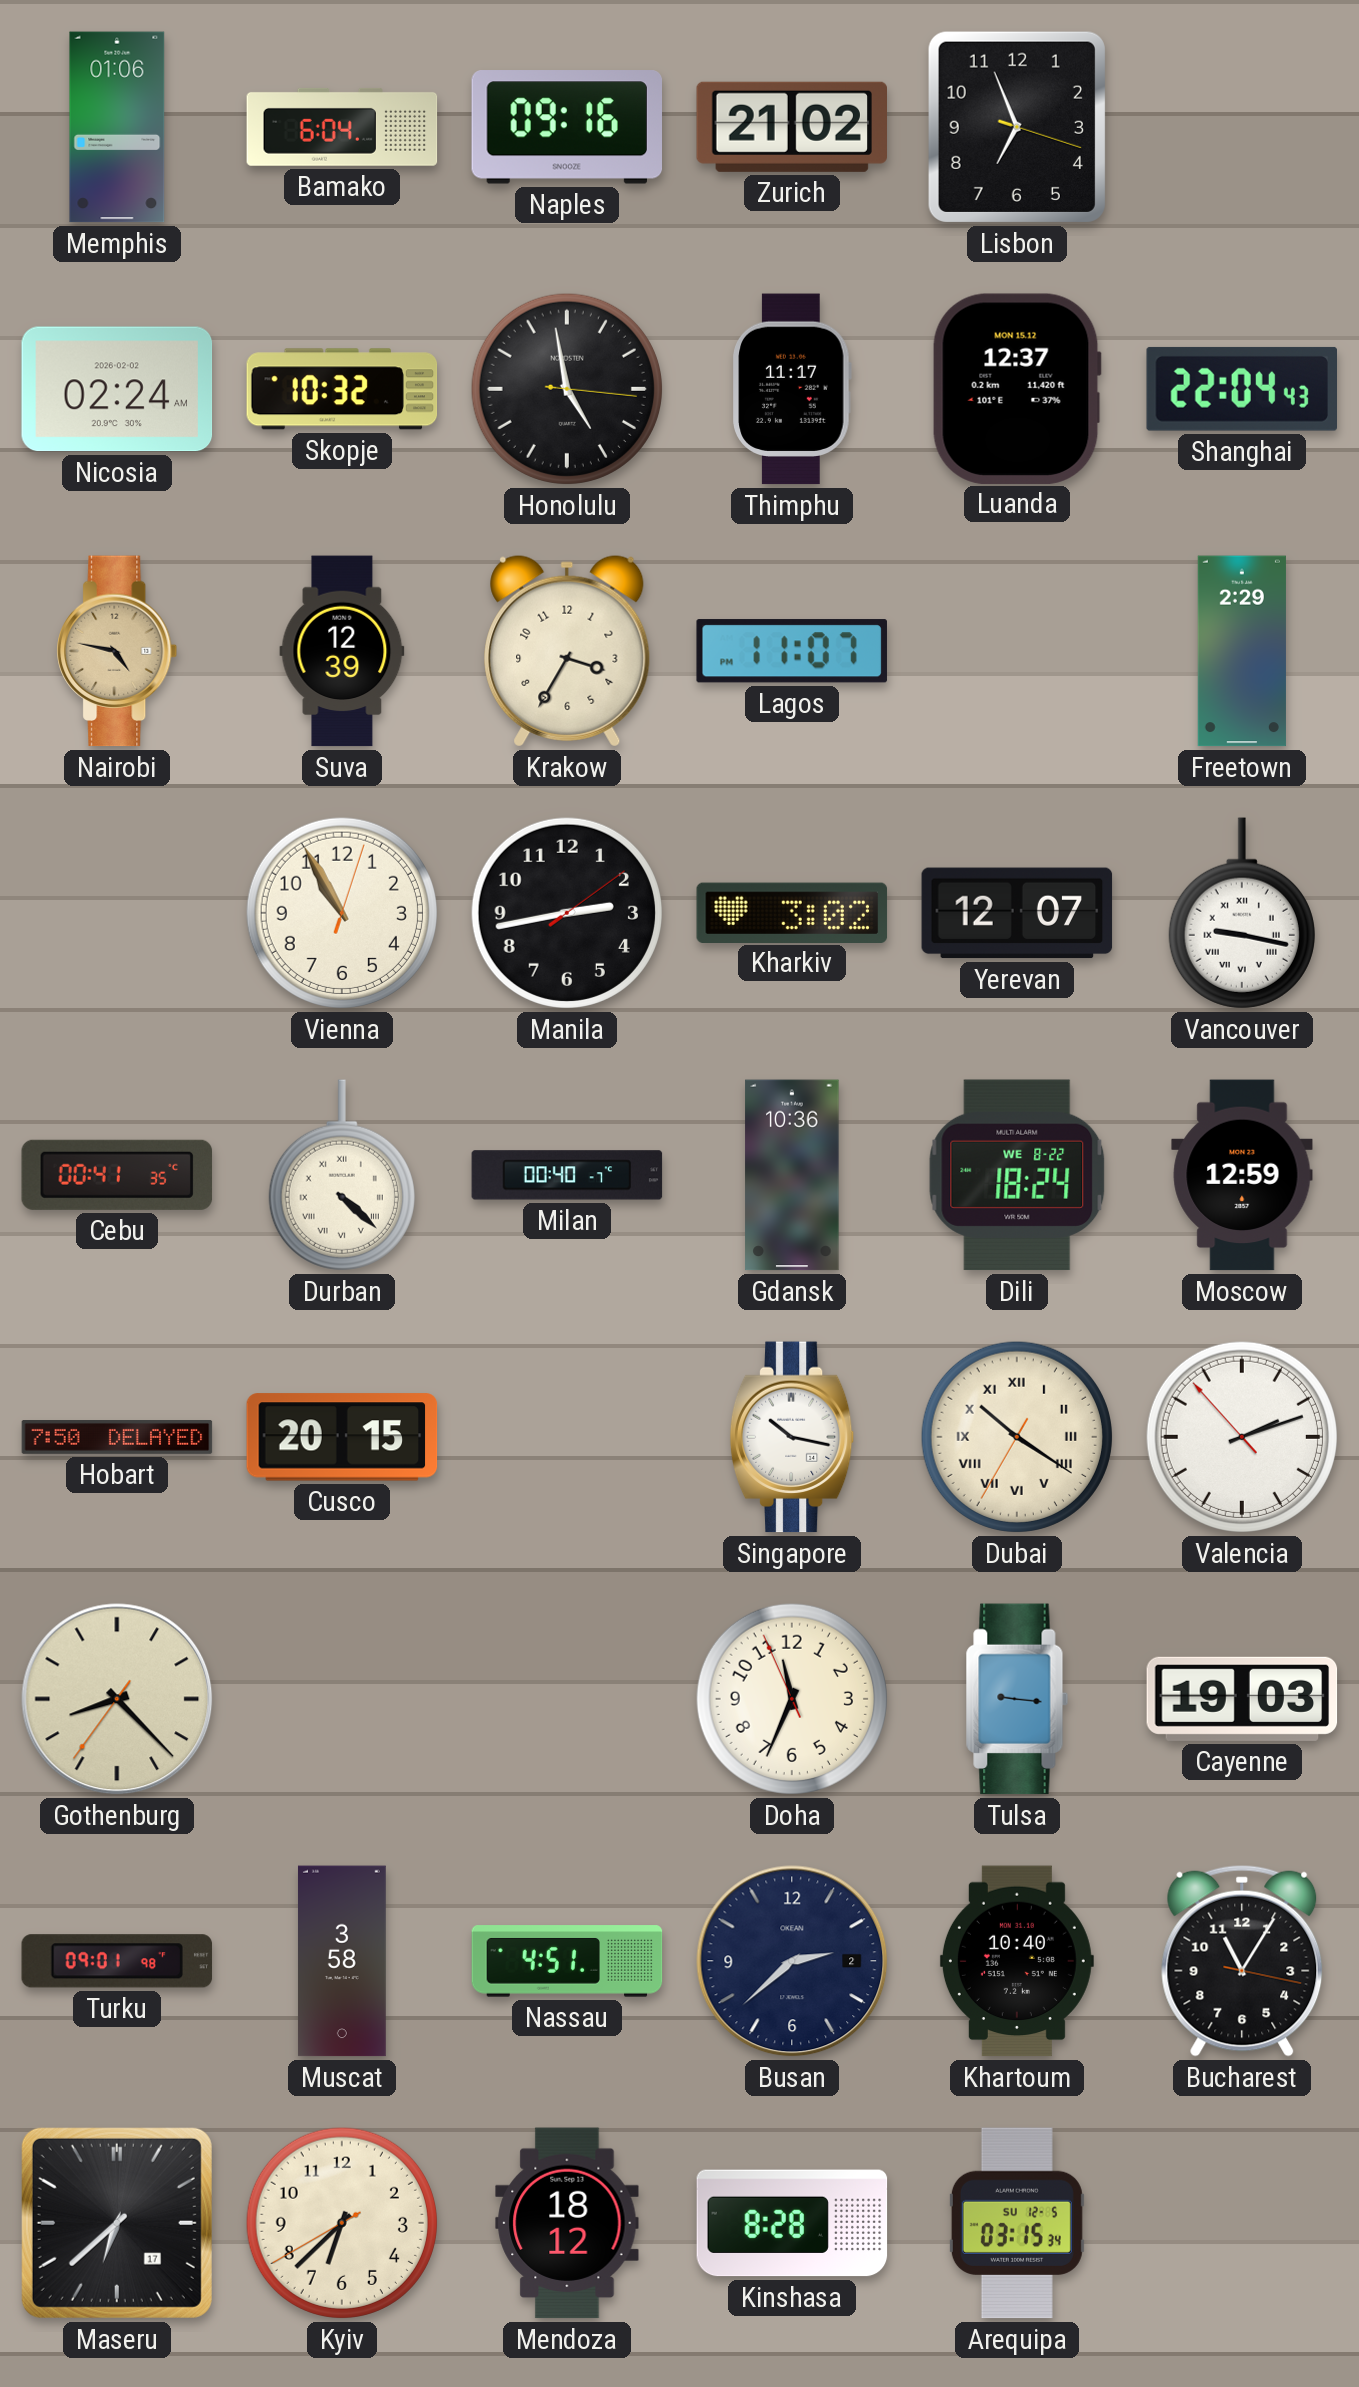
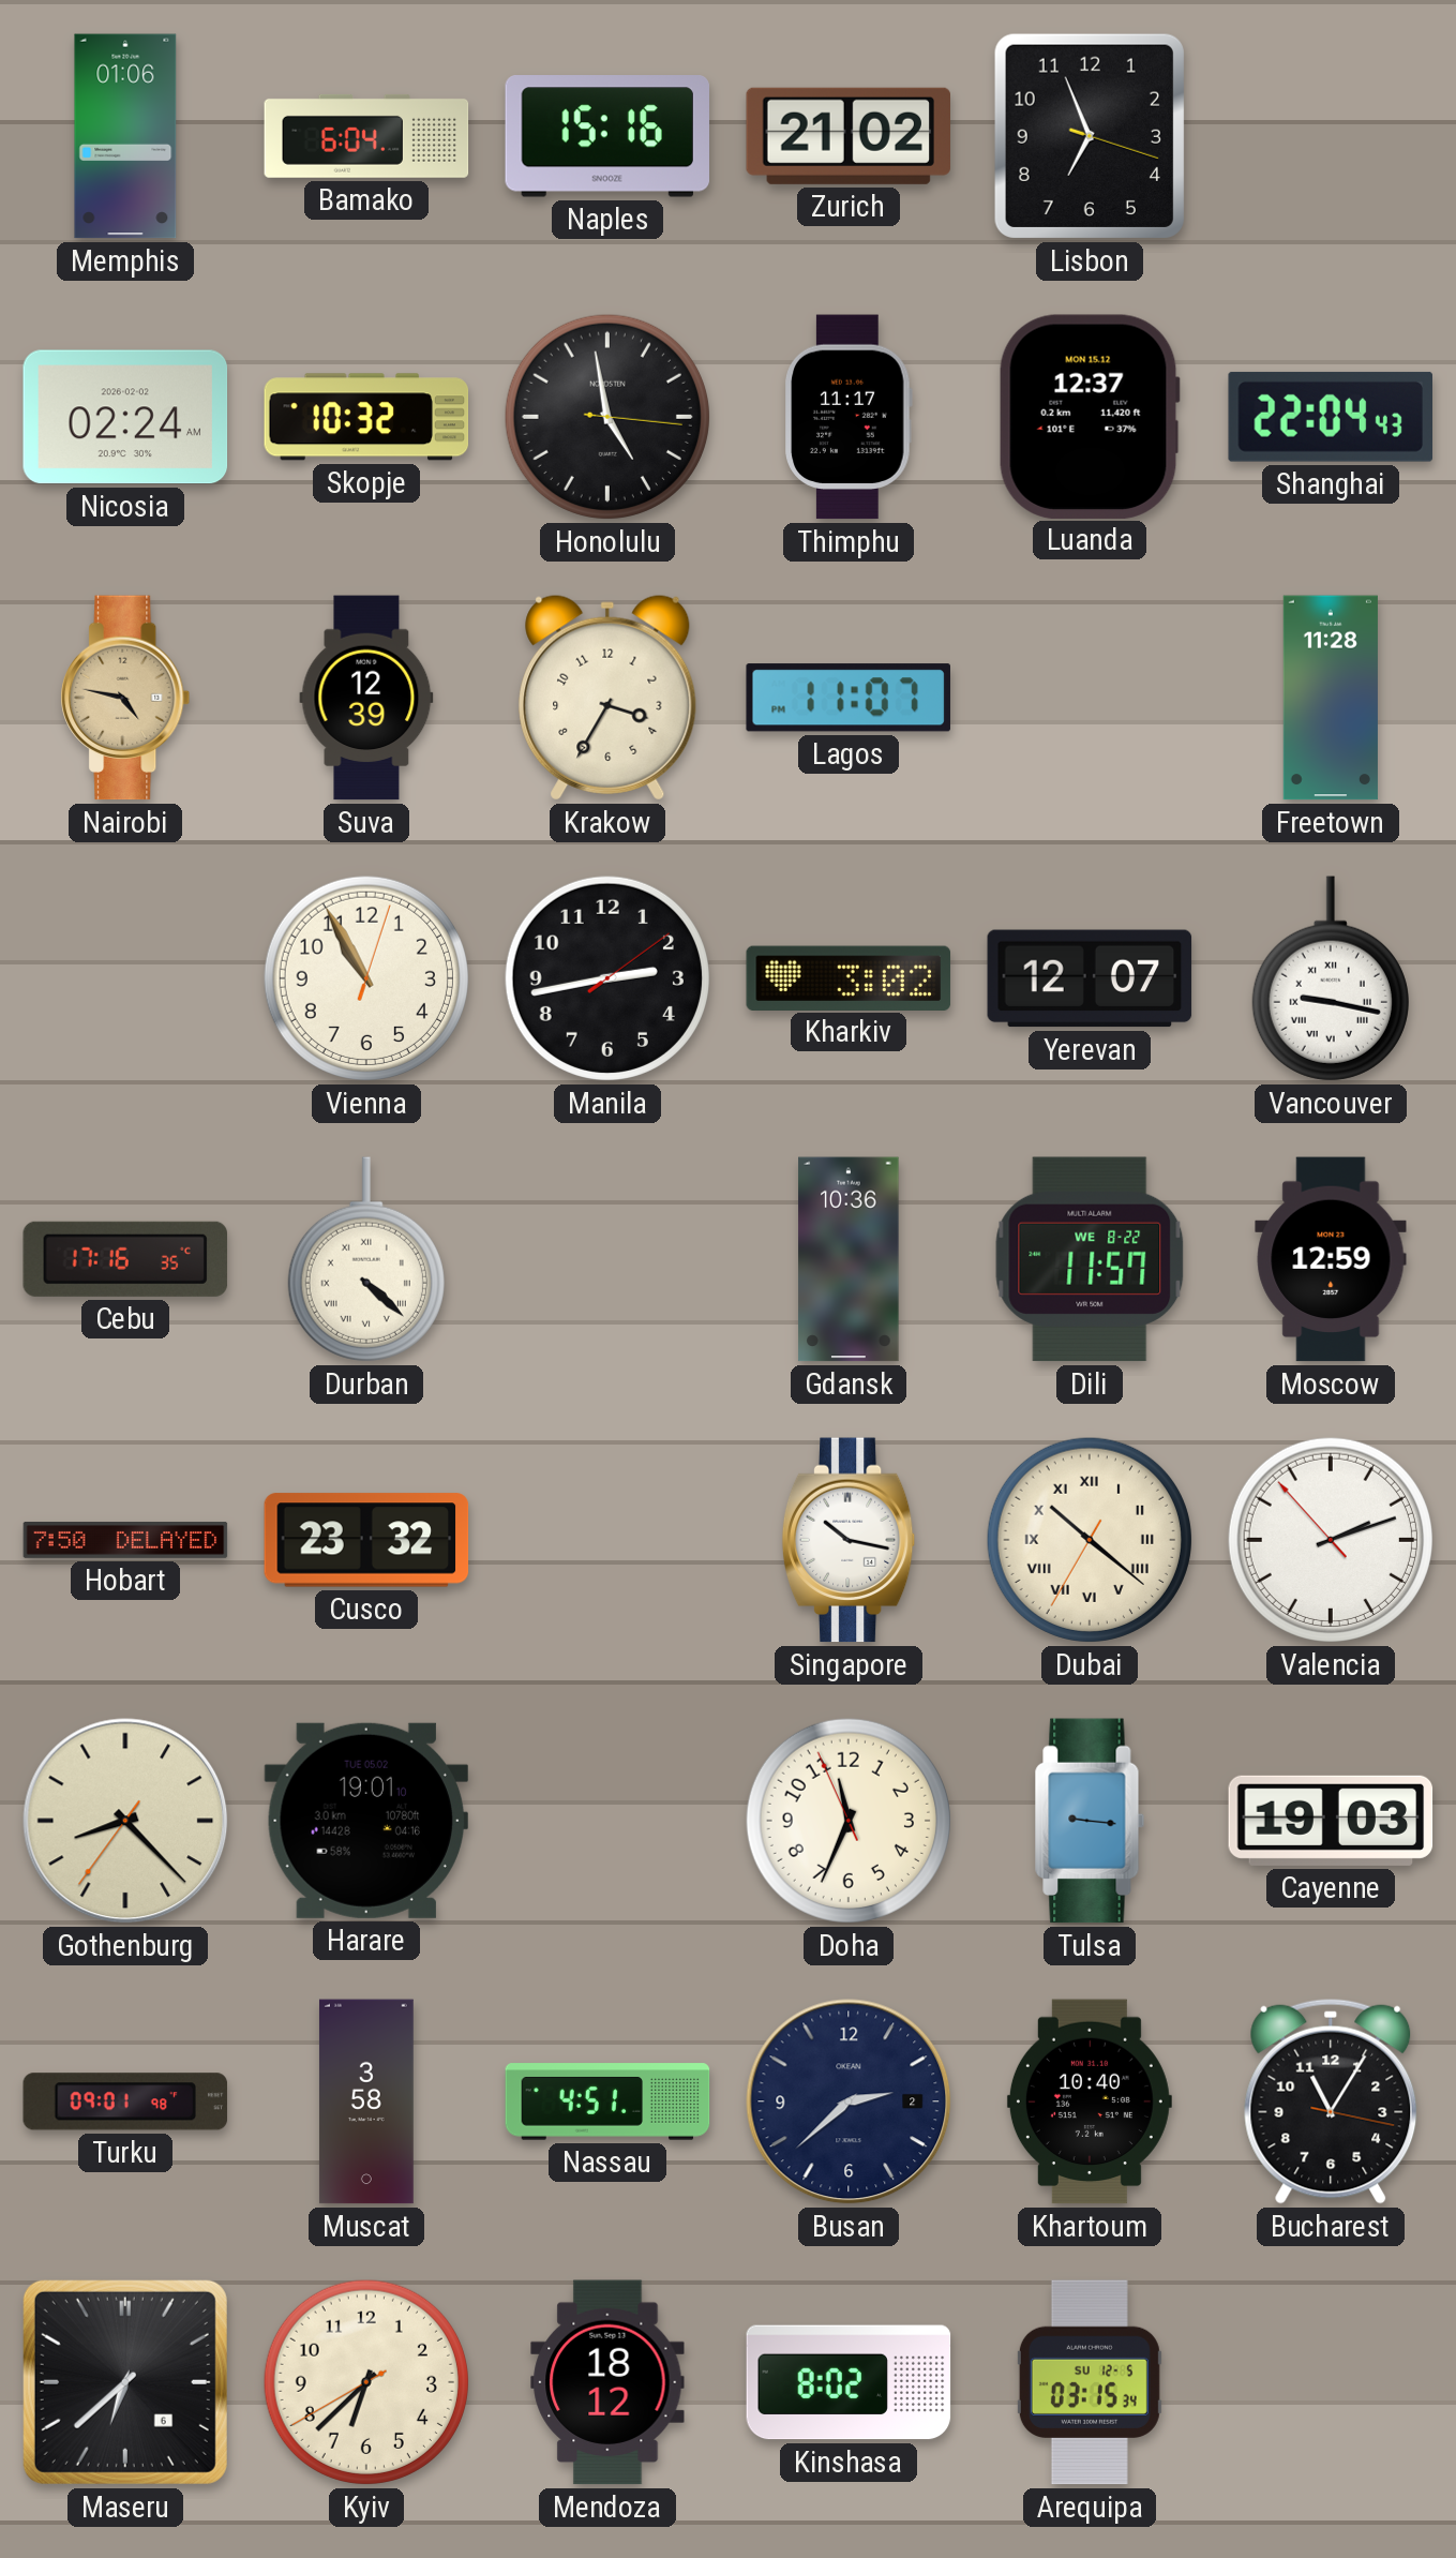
Naples: 09:16 -> 15:16
Freetown: 2:29 -> 11:28
Cebu: 00:41 -> 17:16
Milan: 00:40 -> none
Dili: 18:24 -> 11:57
Cusco: 20:15 -> 23:32
Dubai: 10:20 -> 10:21
Harare: none -> 19:01
Maseru date: 17 -> 6
Kinshasa: 8:28 -> 8:02
